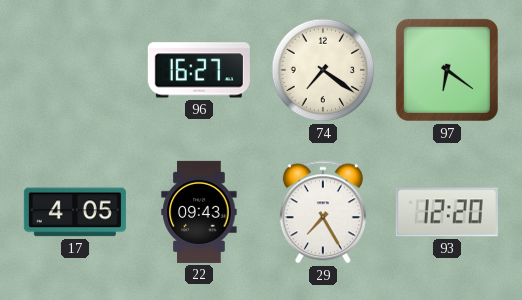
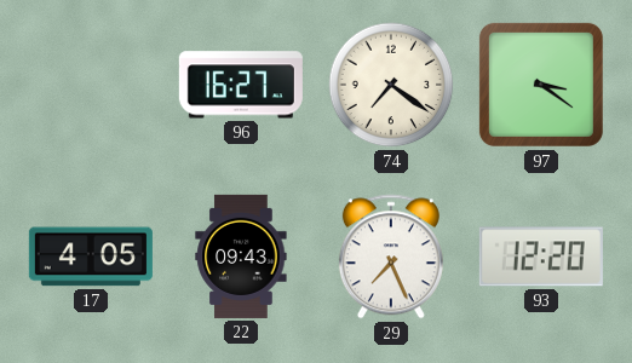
97: 6:21 -> 3:21
29: 7:25 -> 7:26
